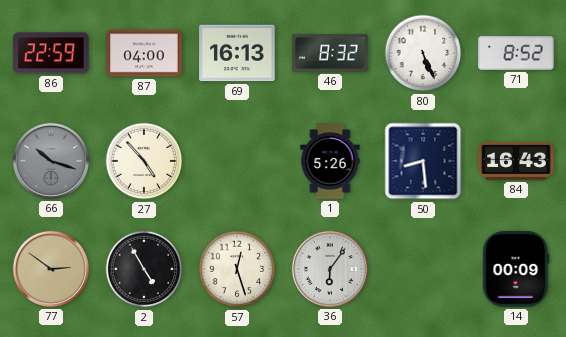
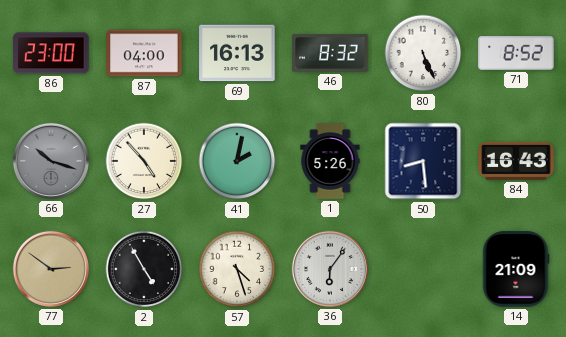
86: 22:59 -> 23:00
41: none -> 2:02
57: 12:27 -> 4:27
14: 00:09 -> 21:09
